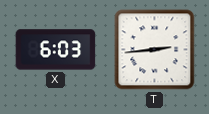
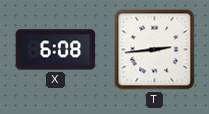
X: 6:03 -> 6:08
